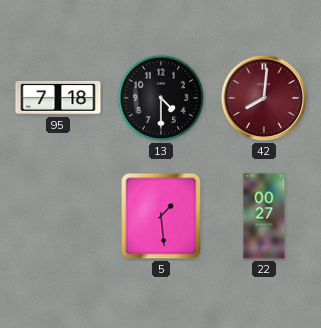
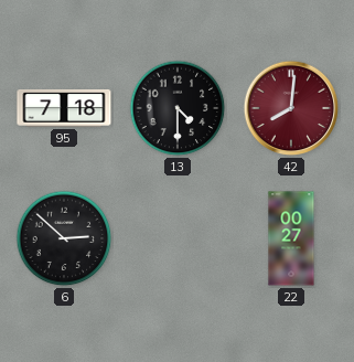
6: none -> 2:52
5: 1:29 -> none
